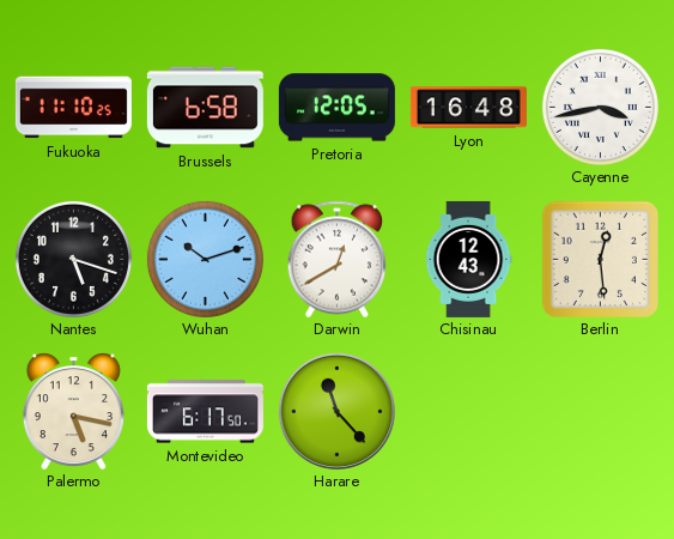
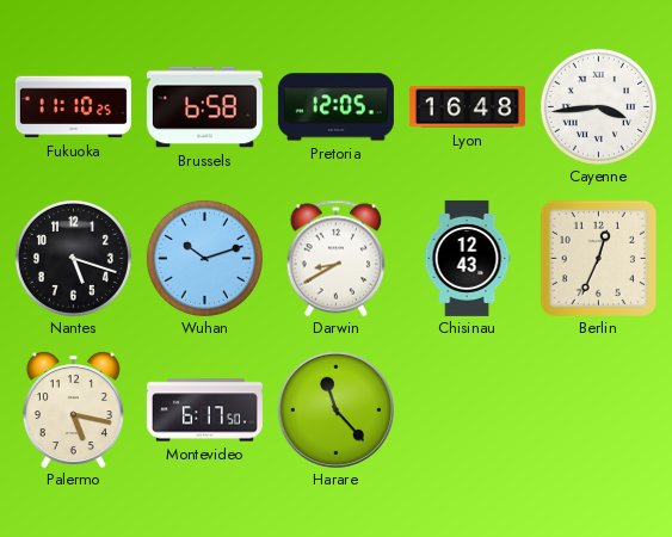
Cayenne: 3:43 -> 3:44
Darwin: 12:40 -> 8:40
Berlin: 12:29 -> 12:34
